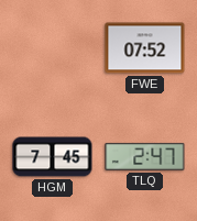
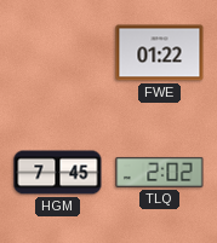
FWE: 07:52 -> 01:22
TLQ: 2:47 -> 2:02
